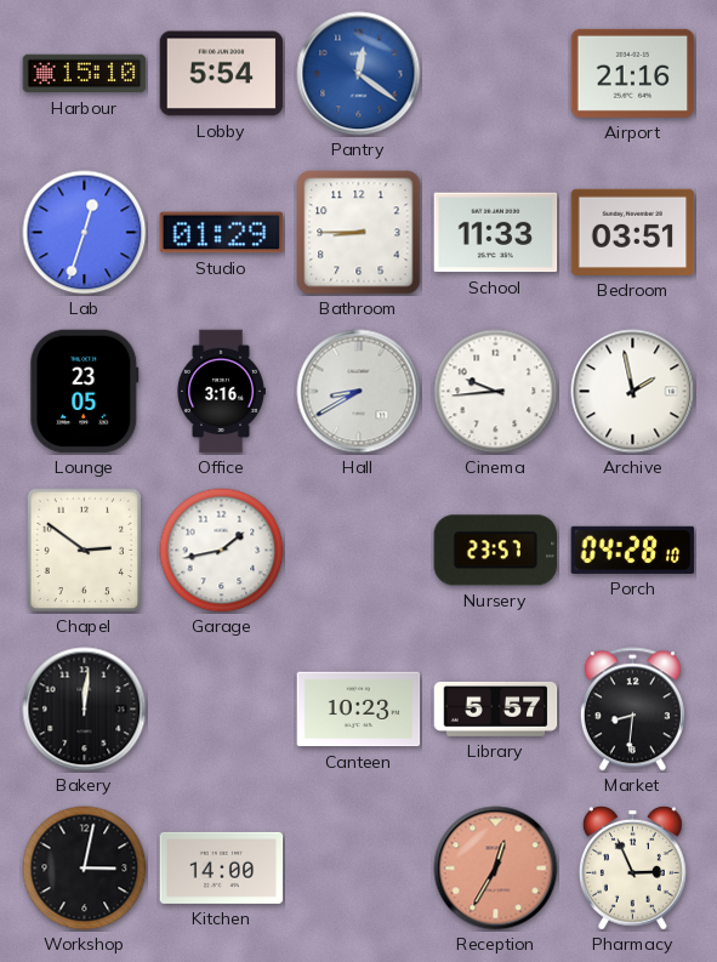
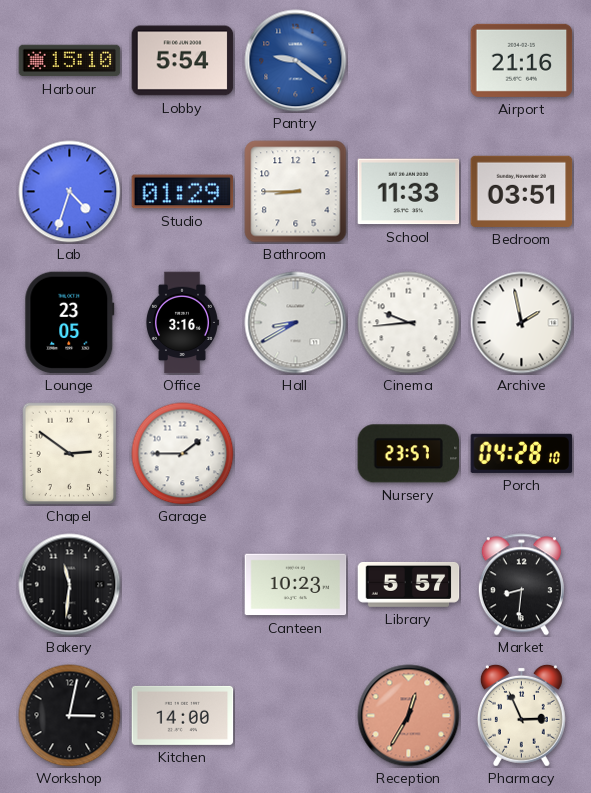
Pantry: 12:21 -> 9:21
Lab: 12:33 -> 4:33
Garage: 1:43 -> 1:45
Bakery: 12:01 -> 11:31
